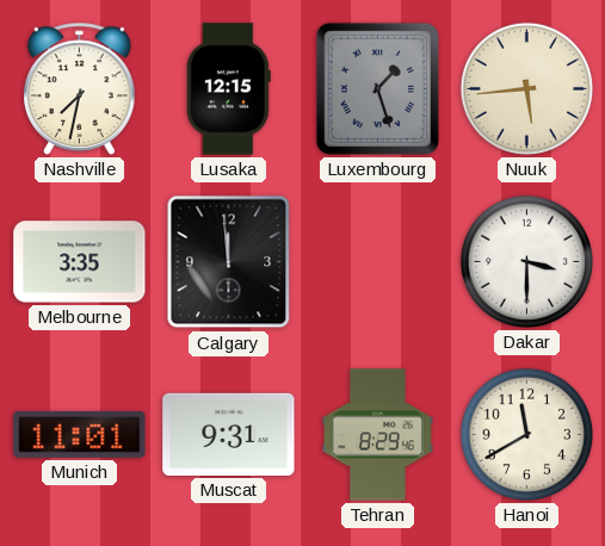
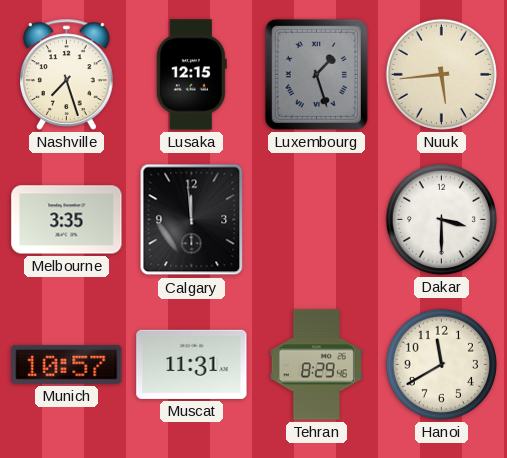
Nashville: 7:32 -> 7:27
Munich: 11:01 -> 10:57
Muscat: 9:31 -> 11:31
